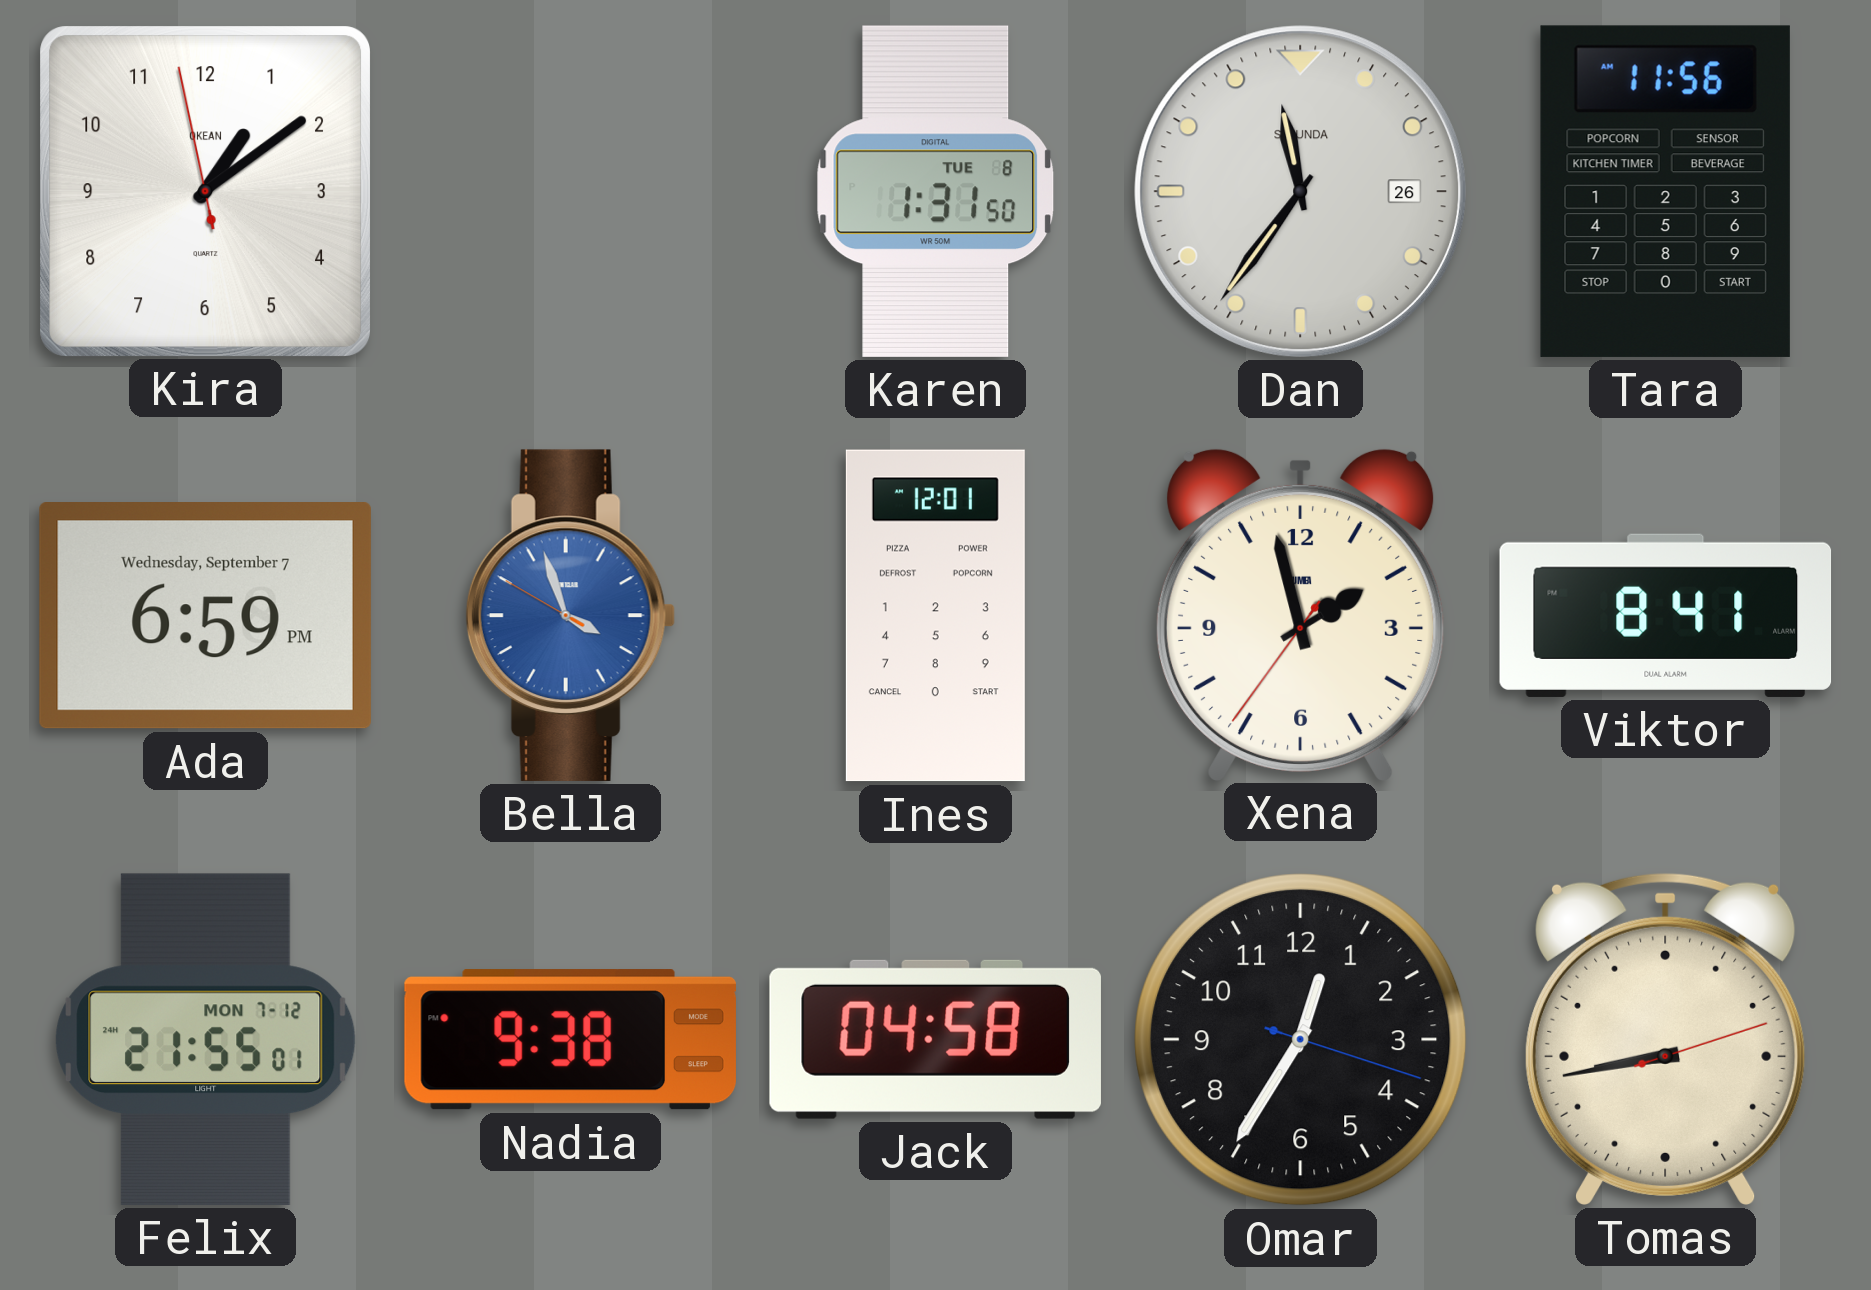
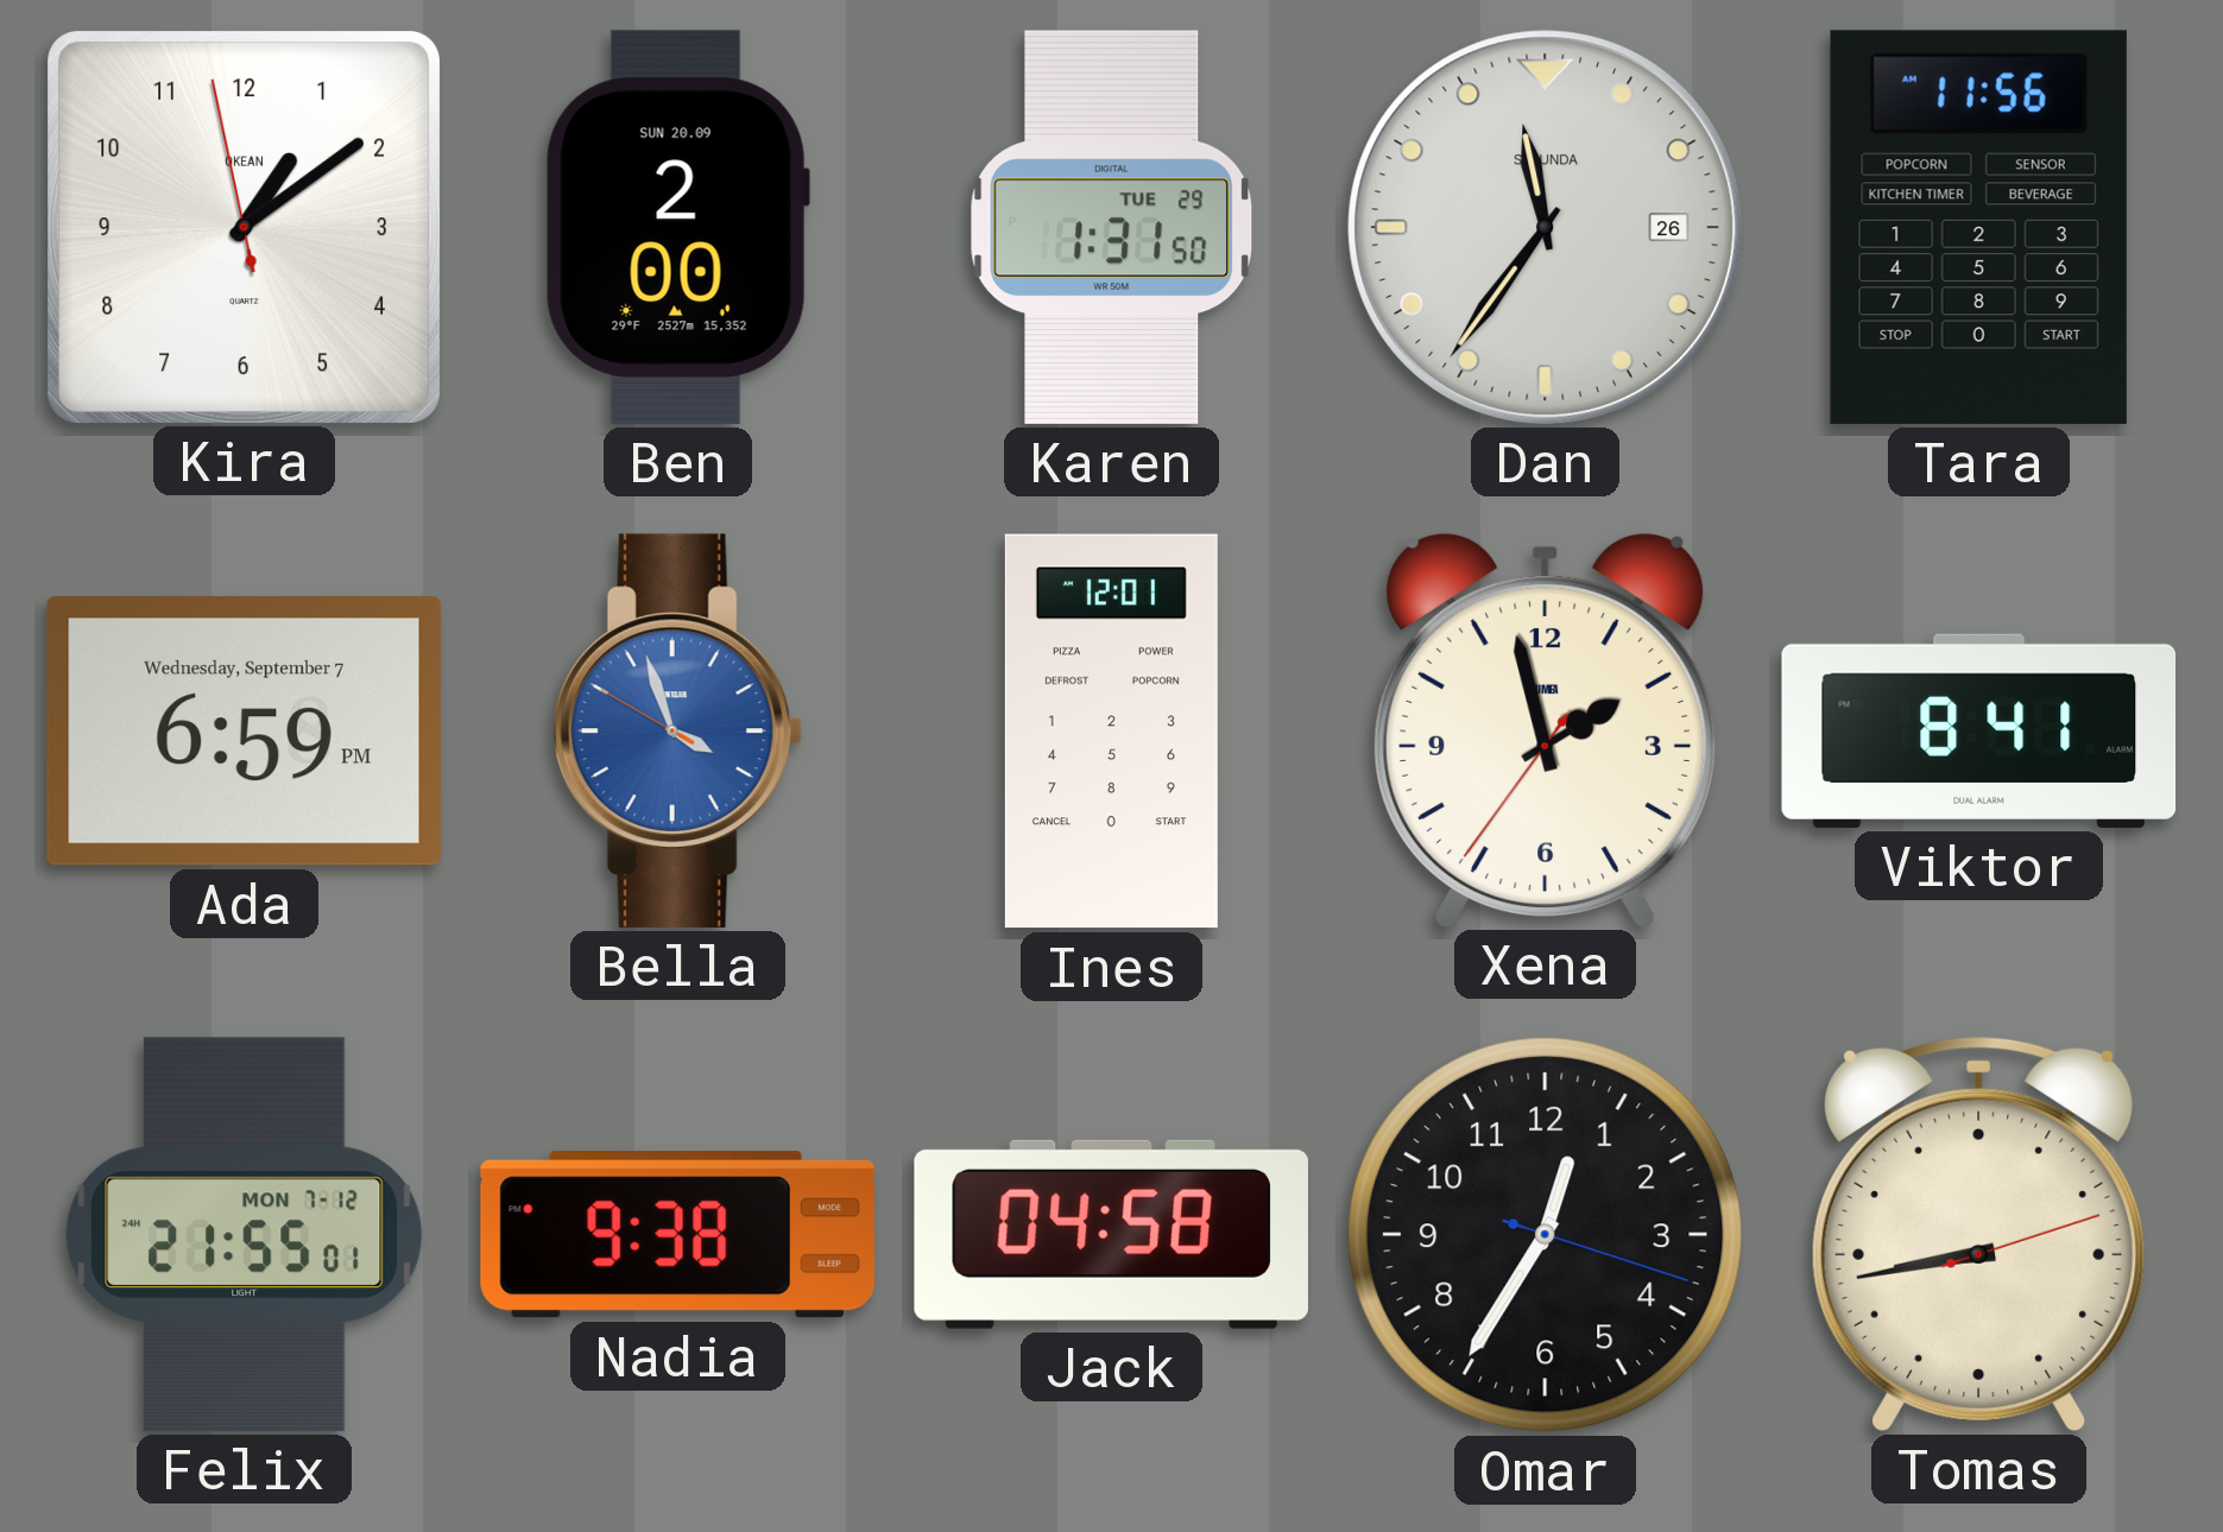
Ben: none -> 2:00
Karen date: TUE 8 -> TUE 29
